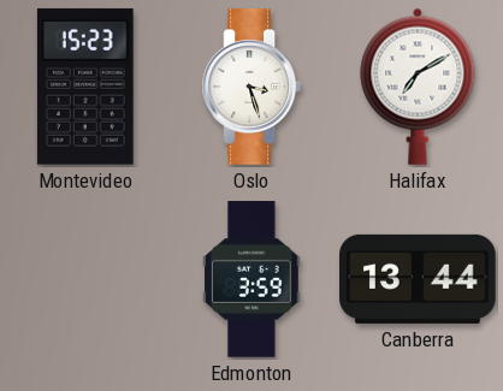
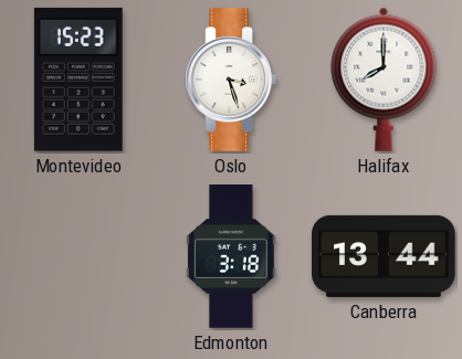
Halifax: 7:10 -> 8:00
Edmonton: 3:59 -> 3:18
